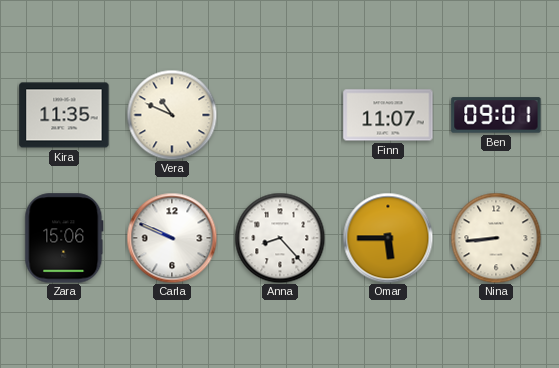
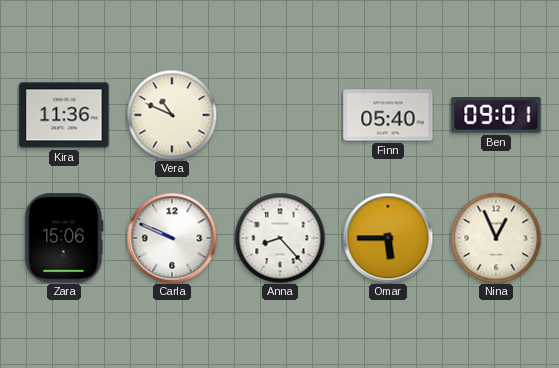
Kira: 11:35 -> 11:36
Finn: 11:07 -> 05:40
Nina: 8:44 -> 12:56
